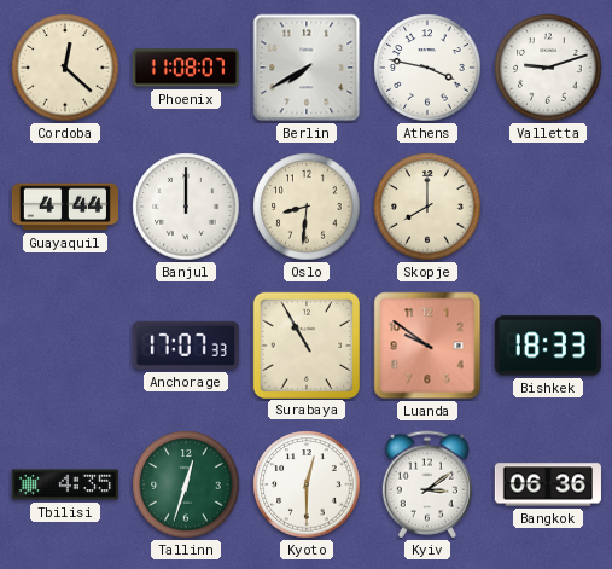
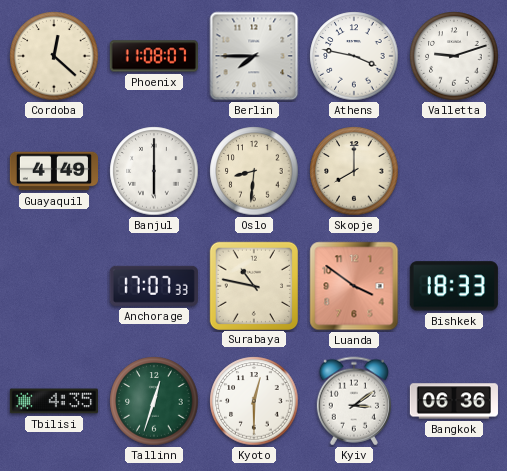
Berlin: 7:40 -> 7:45
Guayaquil: 4:44 -> 4:49
Banjul: 12:00 -> 6:00
Surabaya: 10:55 -> 10:47
Luanda: 9:51 -> 3:51
